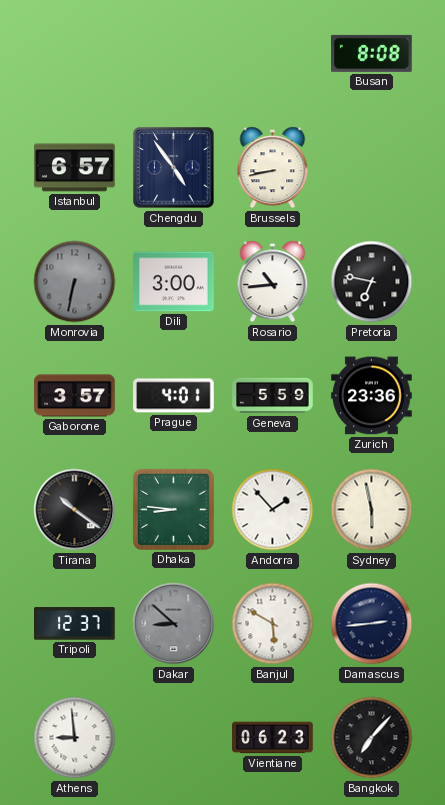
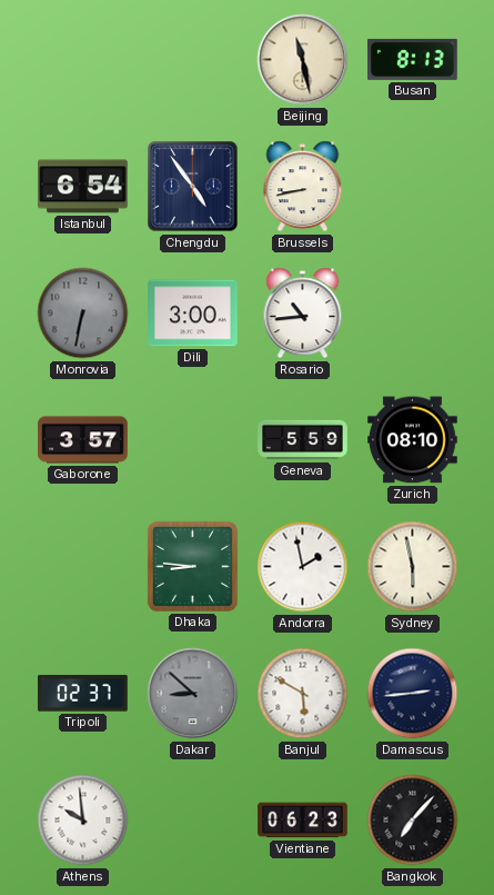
Beijing: none -> 11:28
Busan: 8:08 -> 8:13
Istanbul: 6:57 -> 6:54
Pretoria: 6:47 -> none
Prague: 4:01 -> none
Zurich: 23:36 -> 08:10
Tirana: 10:21 -> none
Andorra: 1:53 -> 1:58
Tripoli: 12:37 -> 02:37
Athens: 8:59 -> 9:59
